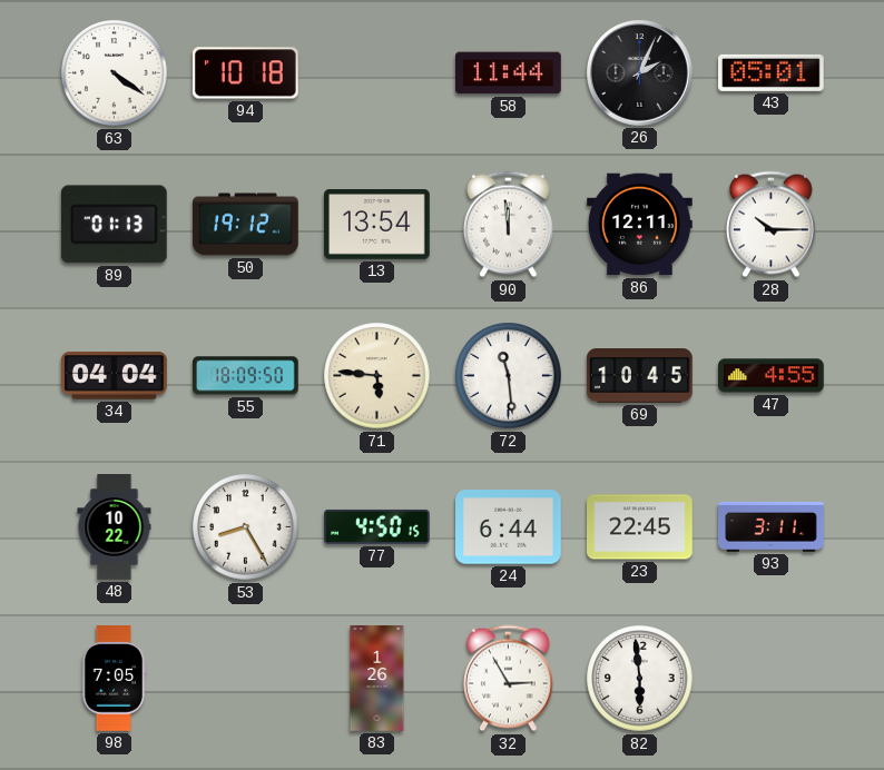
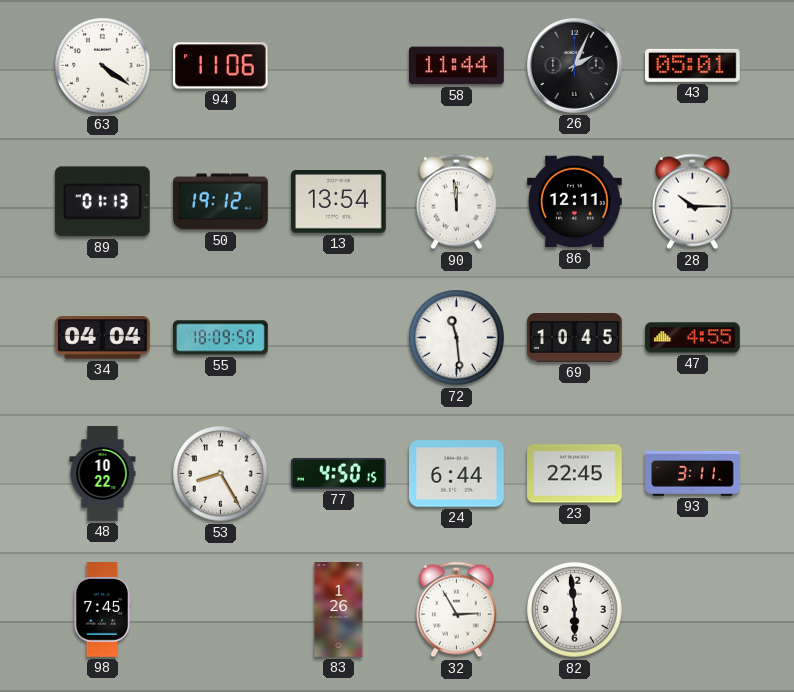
94: 10:18 -> 11:06
71: 5:46 -> none
98: 7:05 -> 7:45
